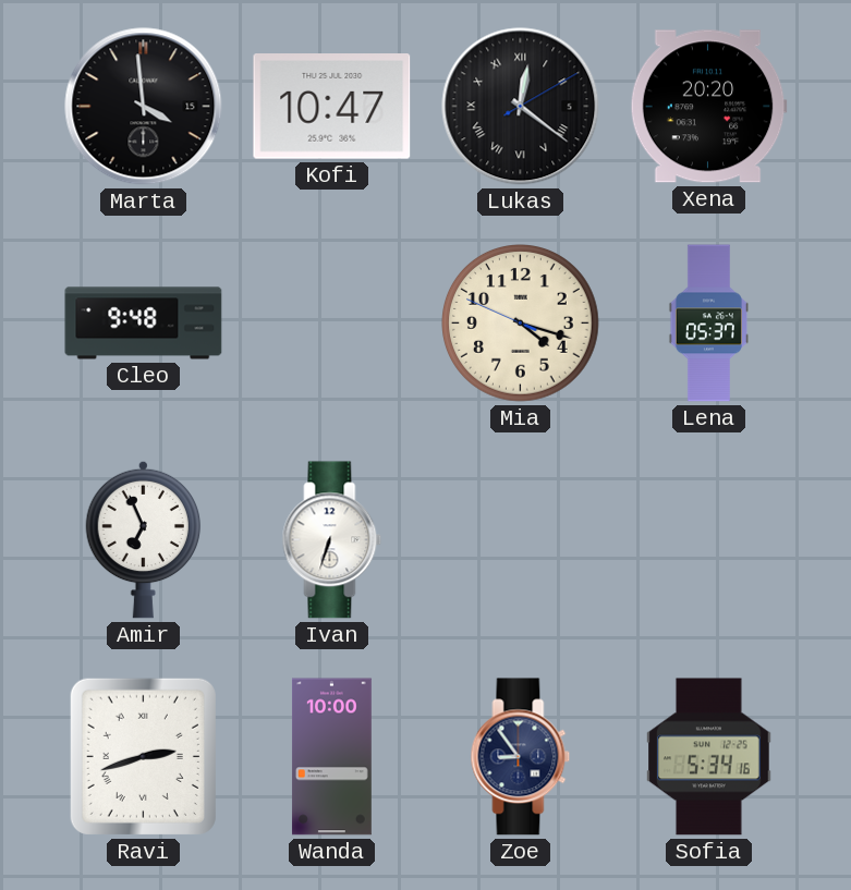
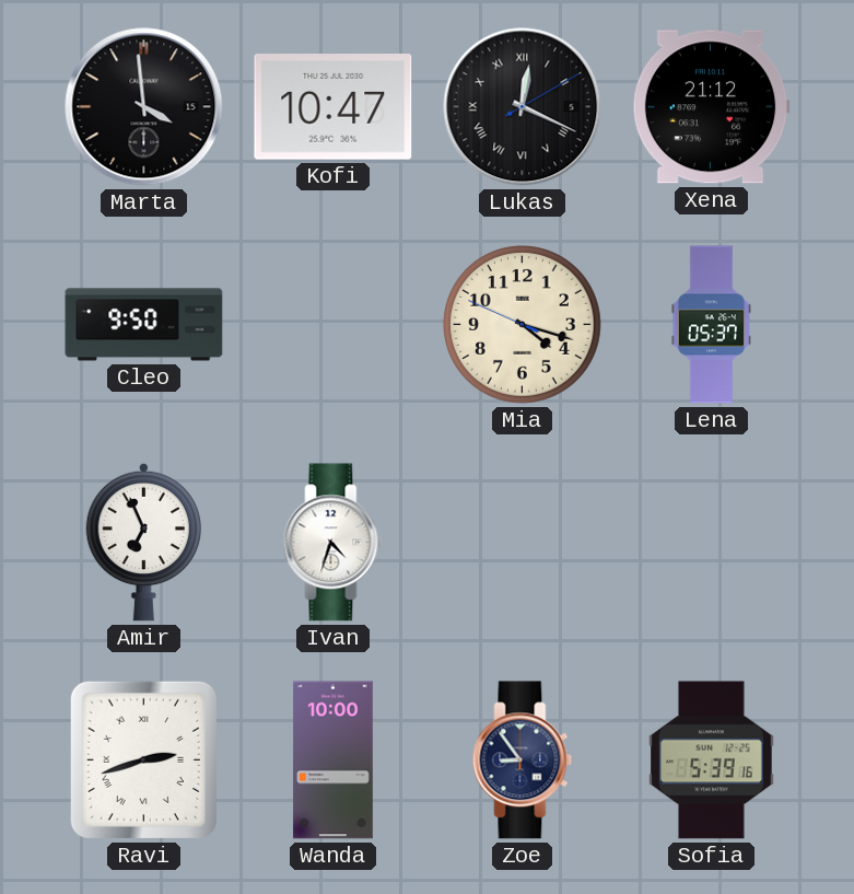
Lukas: 12:21 -> 12:19
Xena: 20:20 -> 21:12
Cleo: 9:48 -> 9:50
Ivan: 6:33 -> 4:33
Sofia: 5:34 -> 5:39
